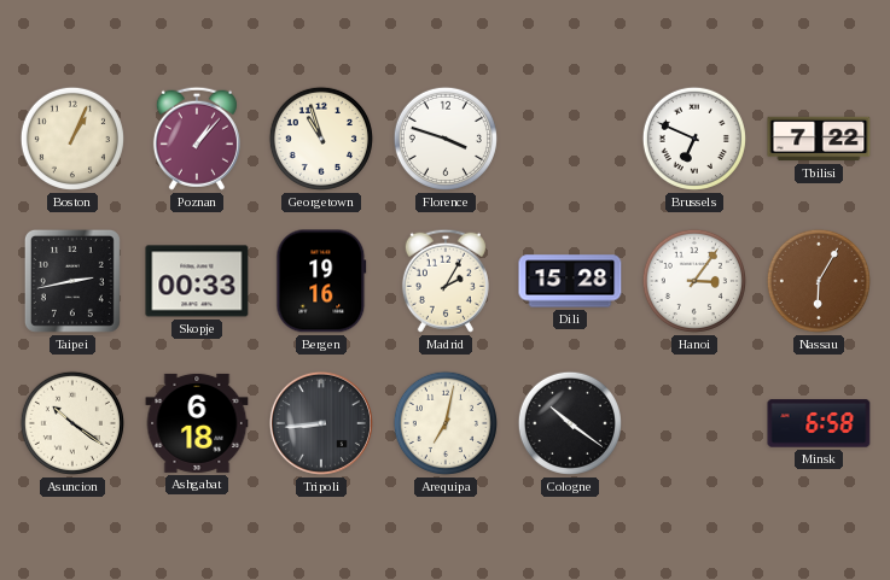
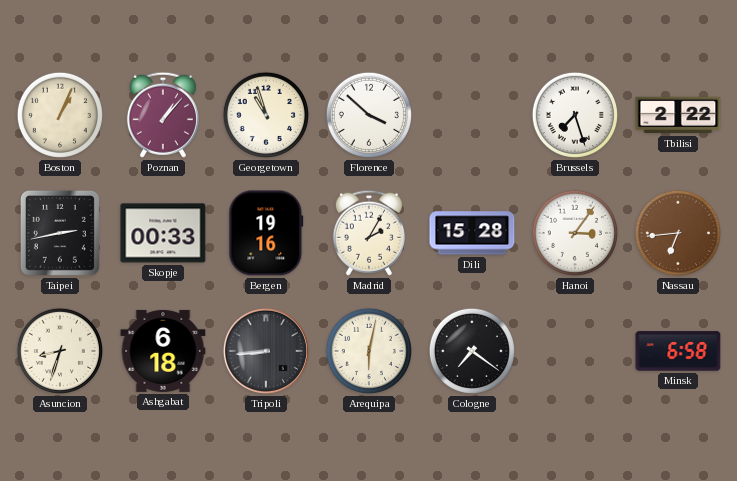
Florence: 3:48 -> 3:52
Brussels: 6:49 -> 7:27
Tbilisi: 7:22 -> 2:22
Nassau: 6:05 -> 6:44
Asuncion: 10:21 -> 8:33
Arequipa: 7:02 -> 6:02
Cologne: 10:21 -> 7:21
